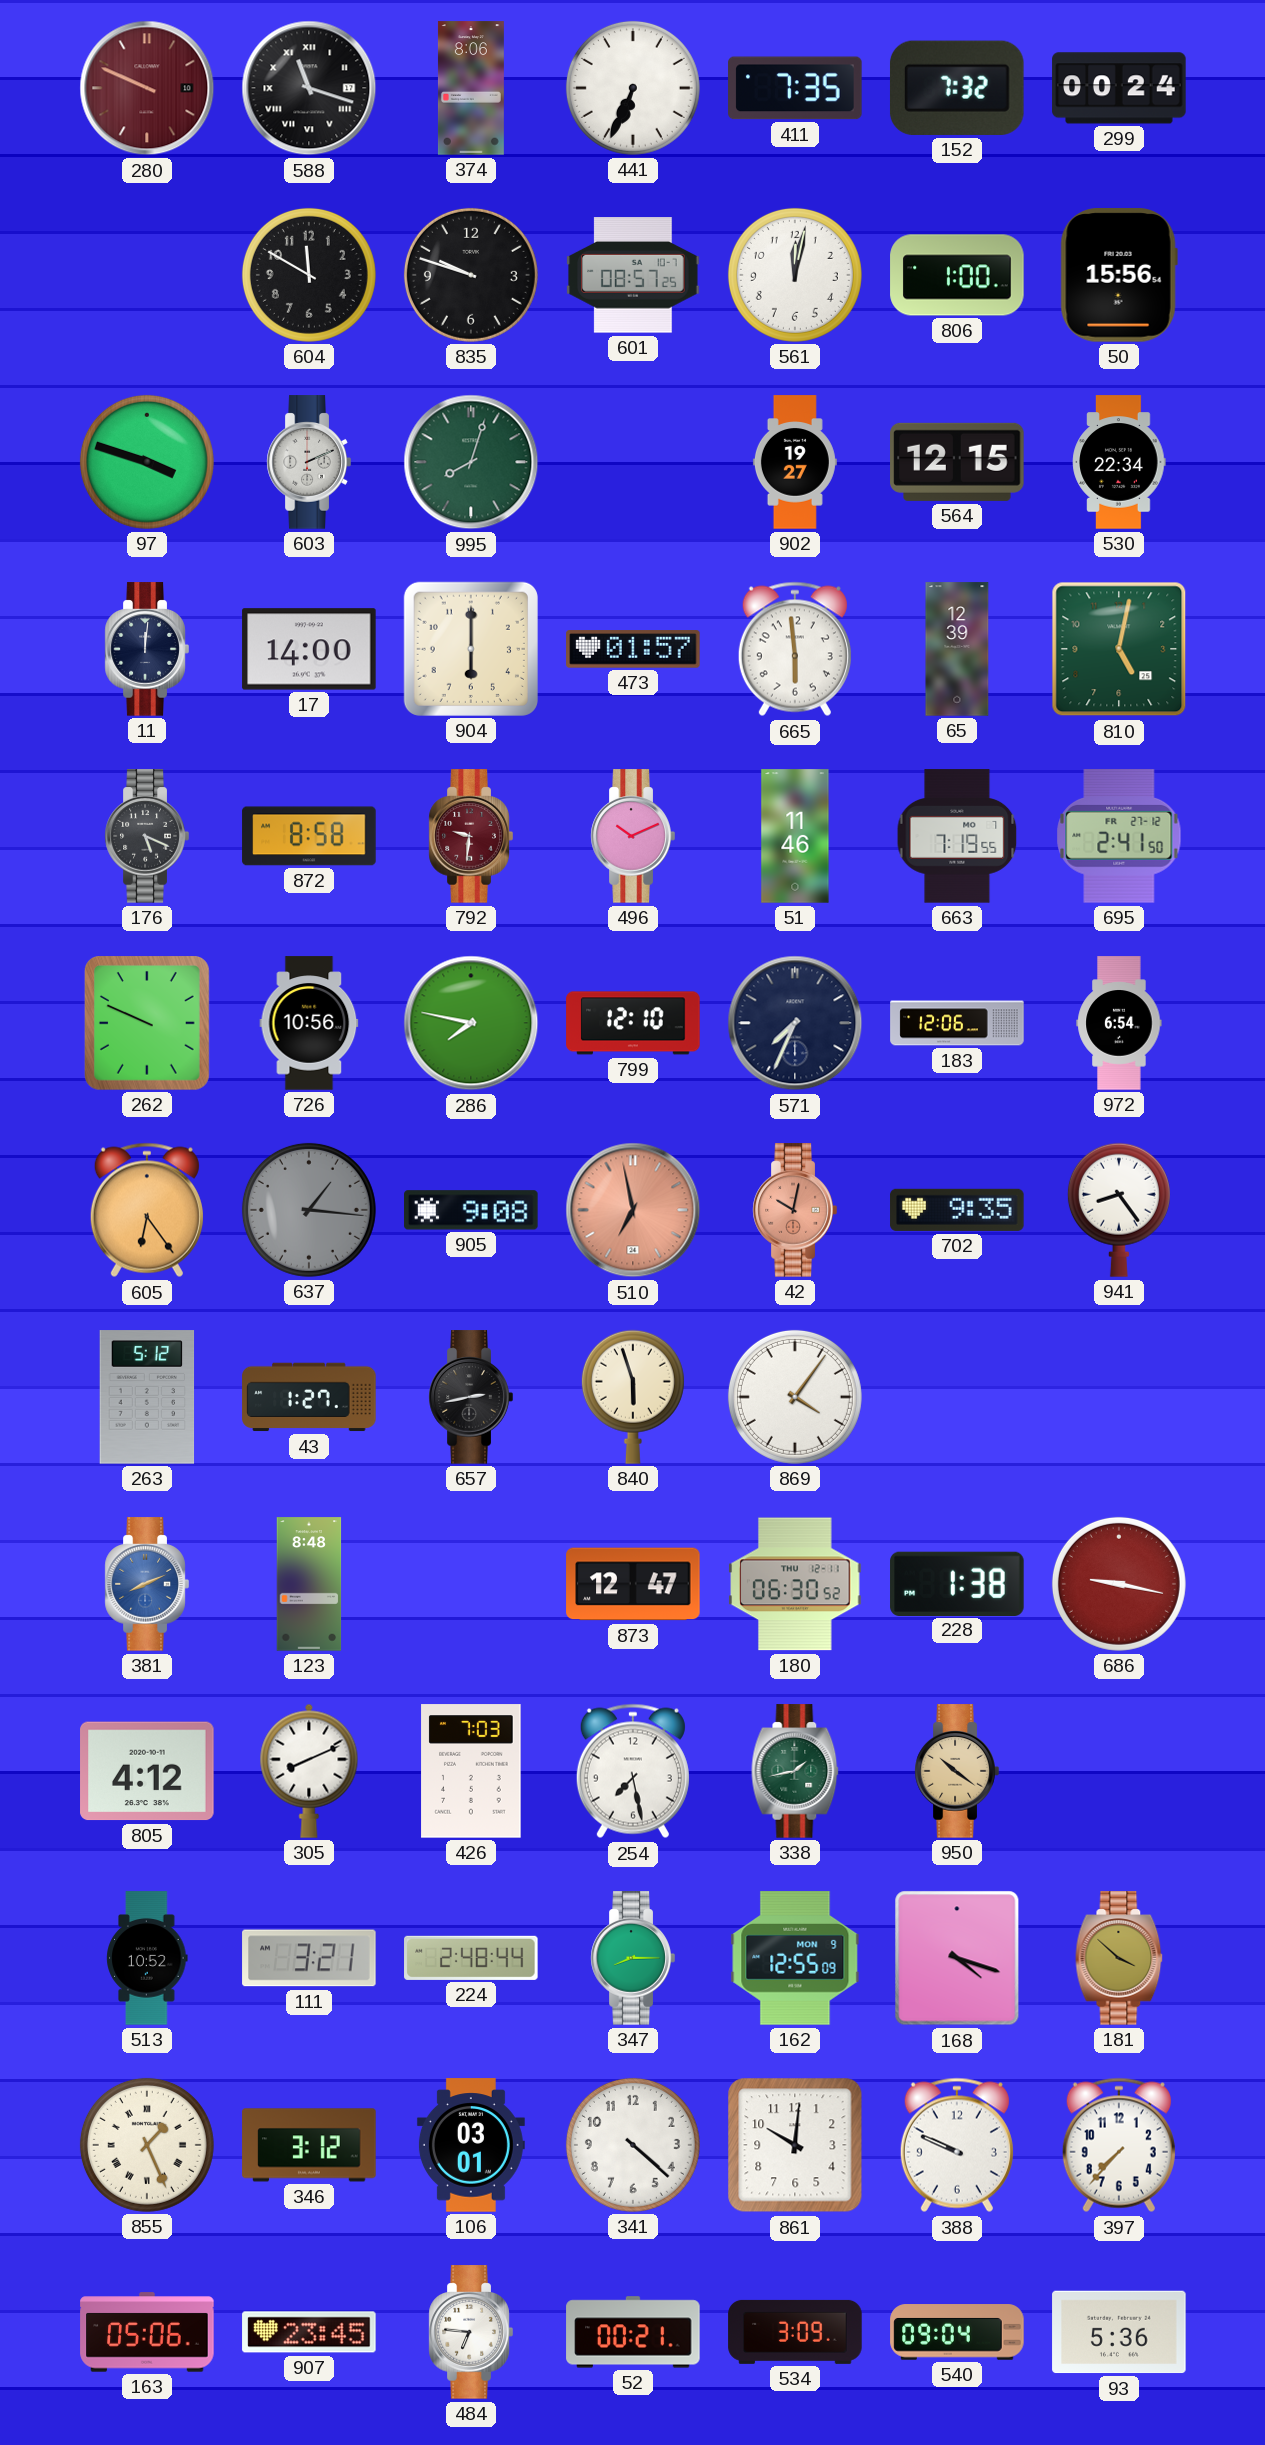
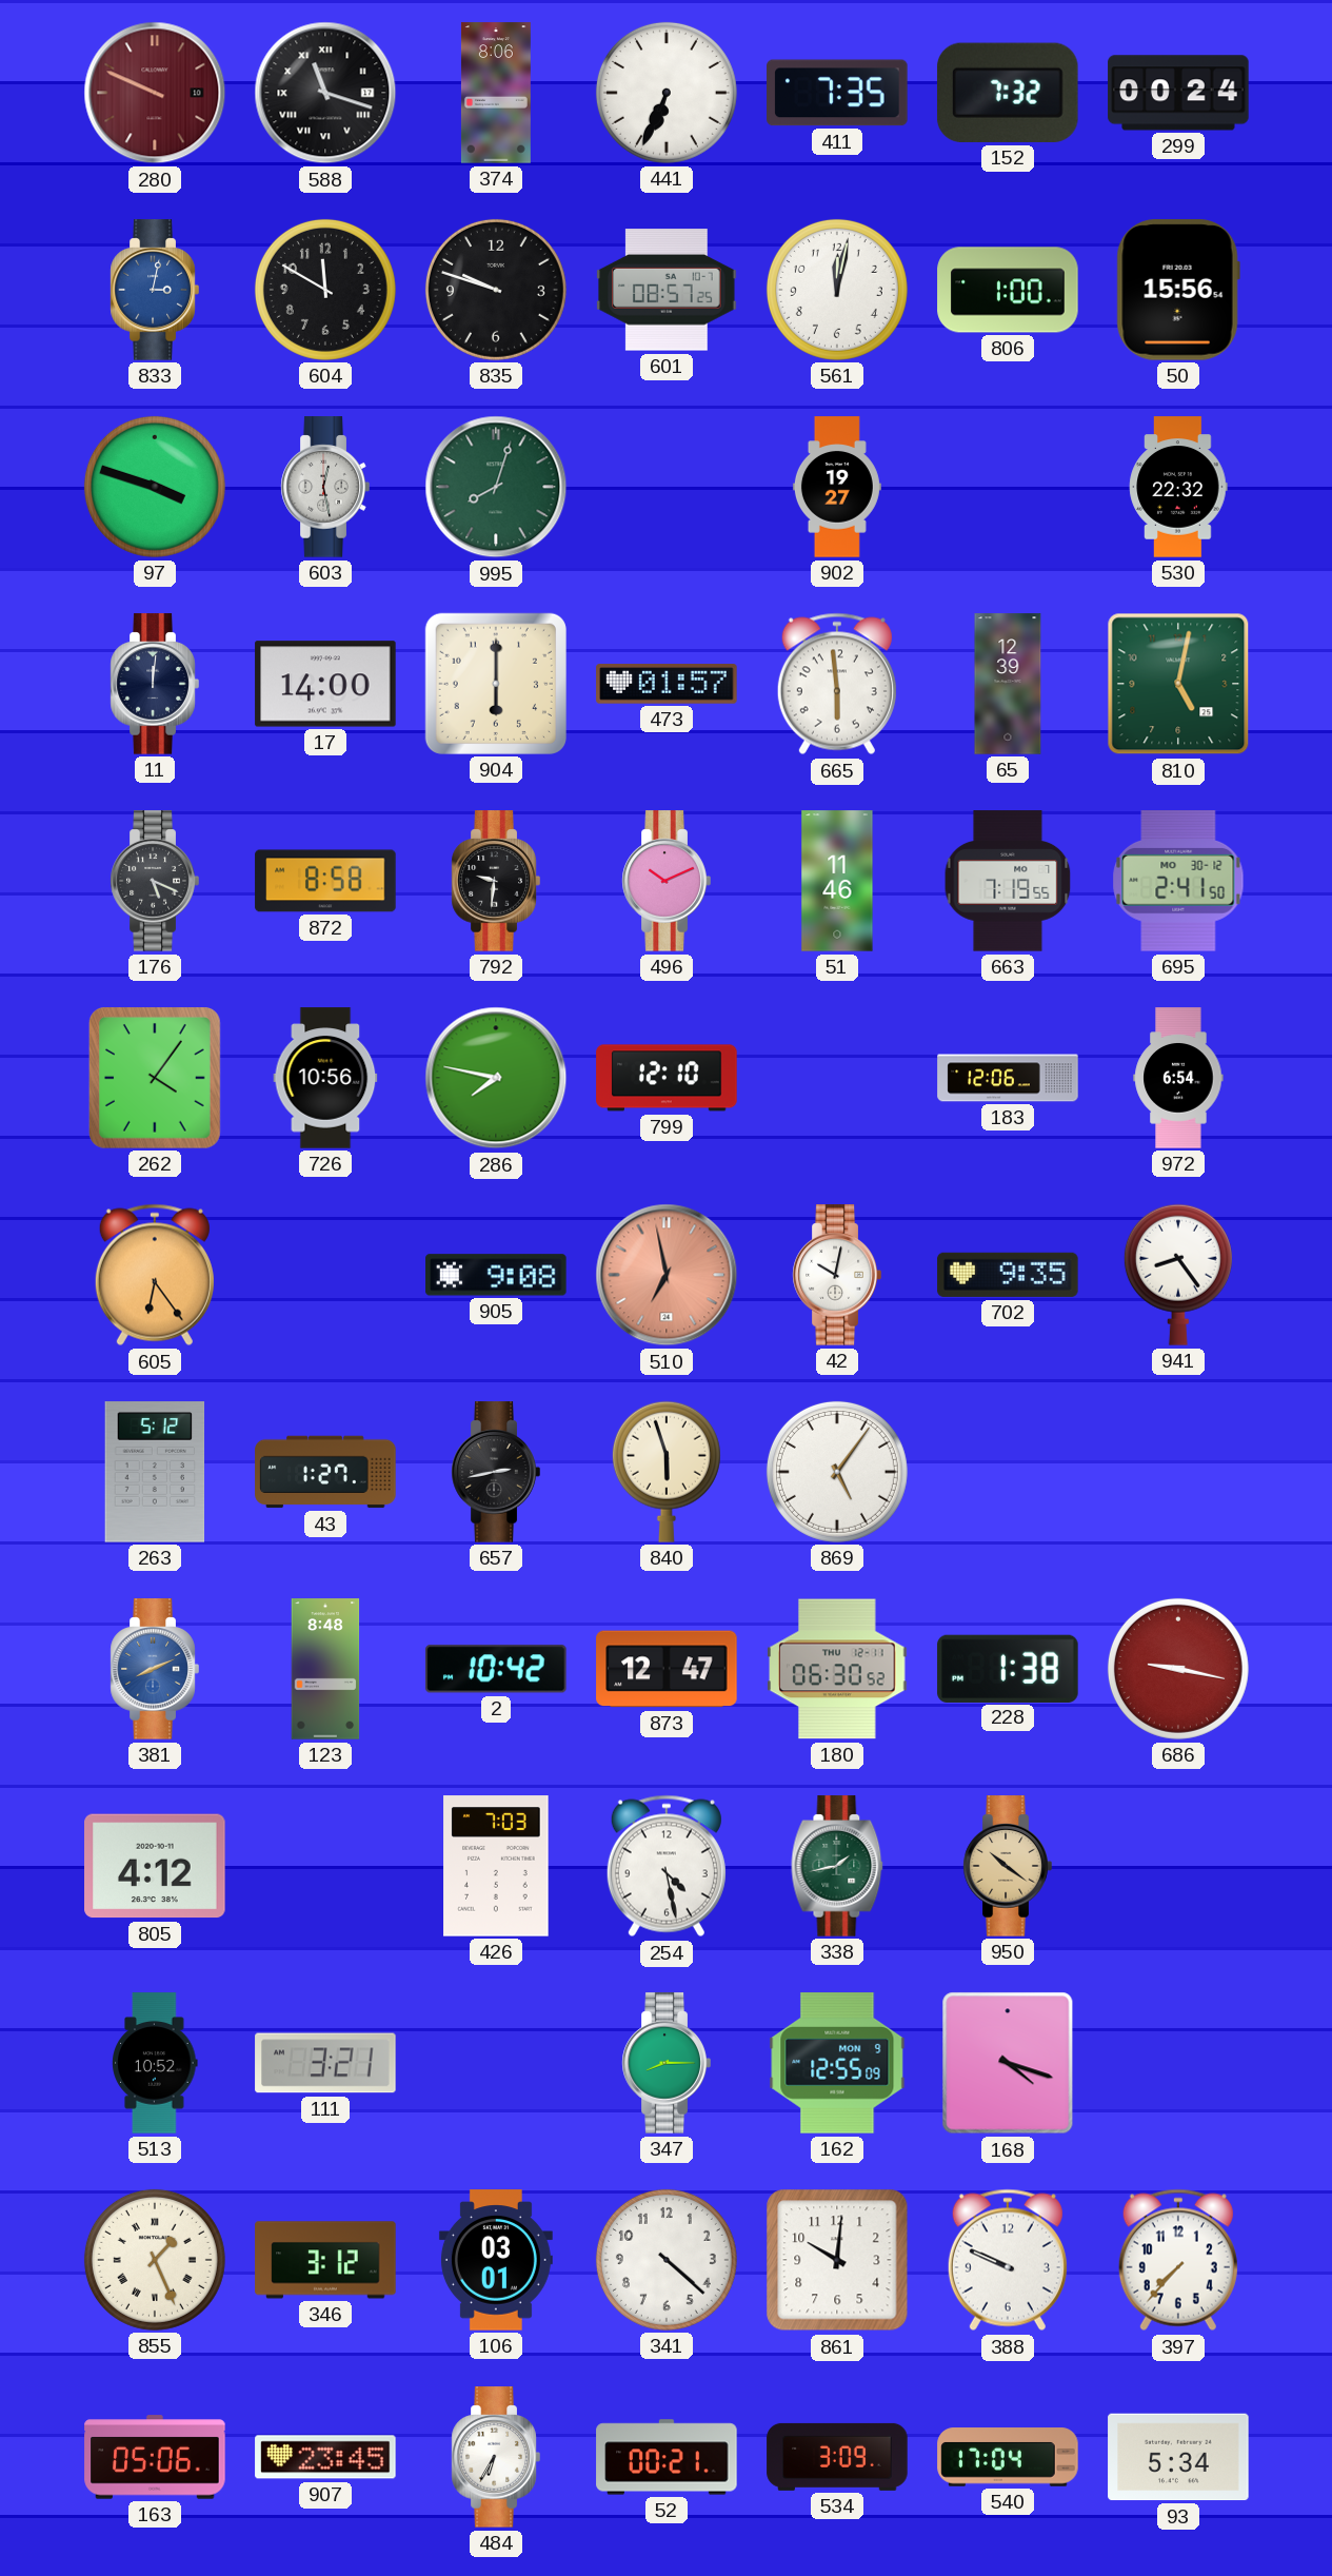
833: none -> 3:02
603: 2:11 -> 12:28
564: 12:15 -> none
530: 22:34 -> 22:32
792 dial: burgundy -> black
695 date: FR 27-12 -> MO 30-12
262: 9:49 -> 4:06
571: 7:34 -> none
637: 1:16 -> none
42 dial: salmon -> white
869: 4:06 -> 5:06
2: none -> 10:42
305: 8:11 -> none
254: 7:28 -> 4:28
224: 2:48 -> none
181: 3:52 -> none
484: 6:46 -> 6:35
540: 09:04 -> 17:04
93: 5:36 -> 5:34
